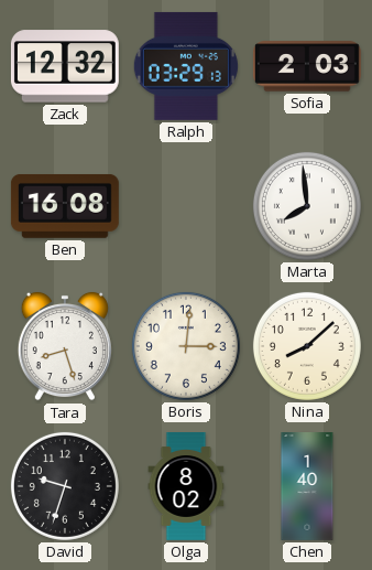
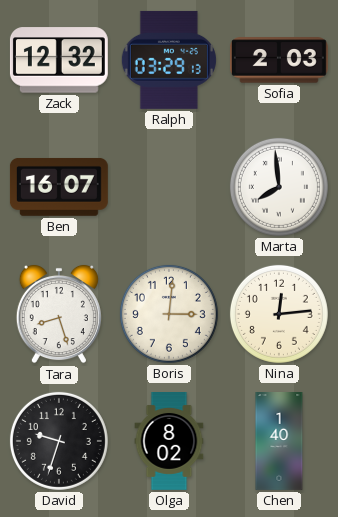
Ben: 16:08 -> 16:07
Nina: 8:08 -> 12:14
